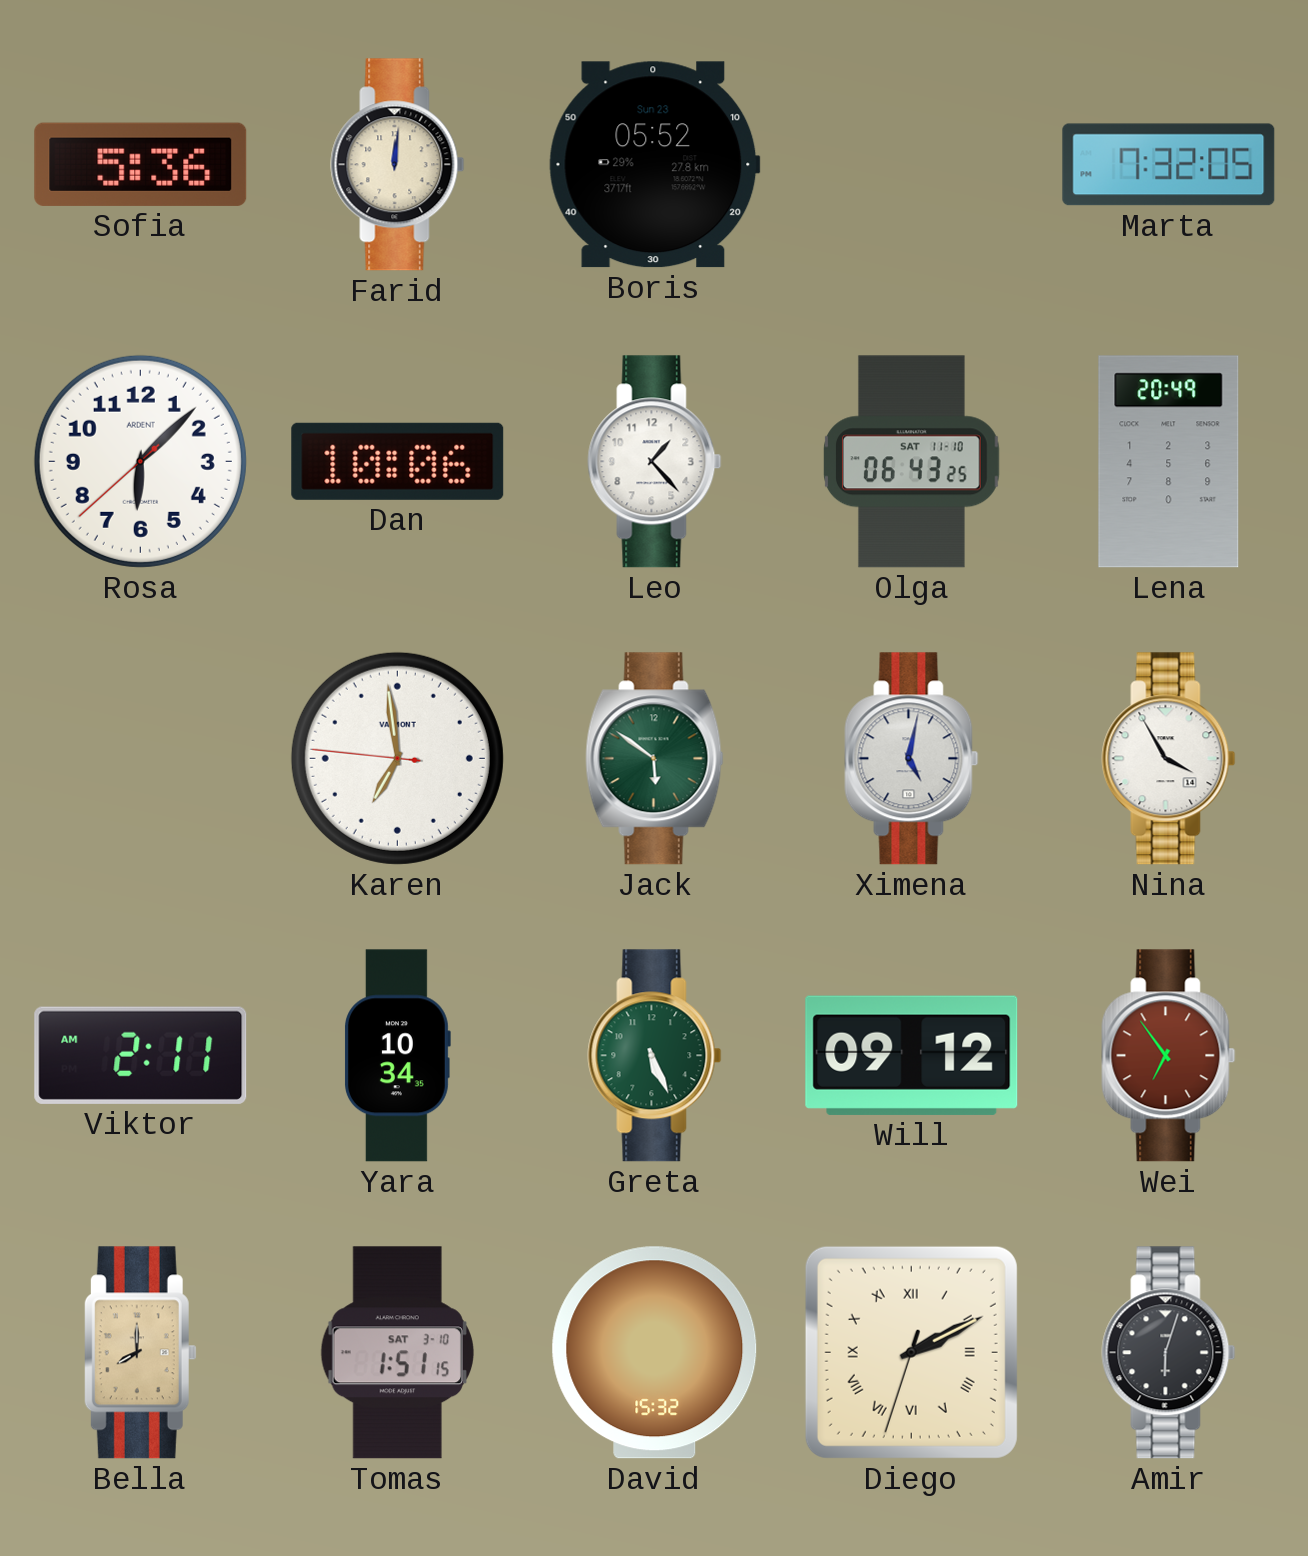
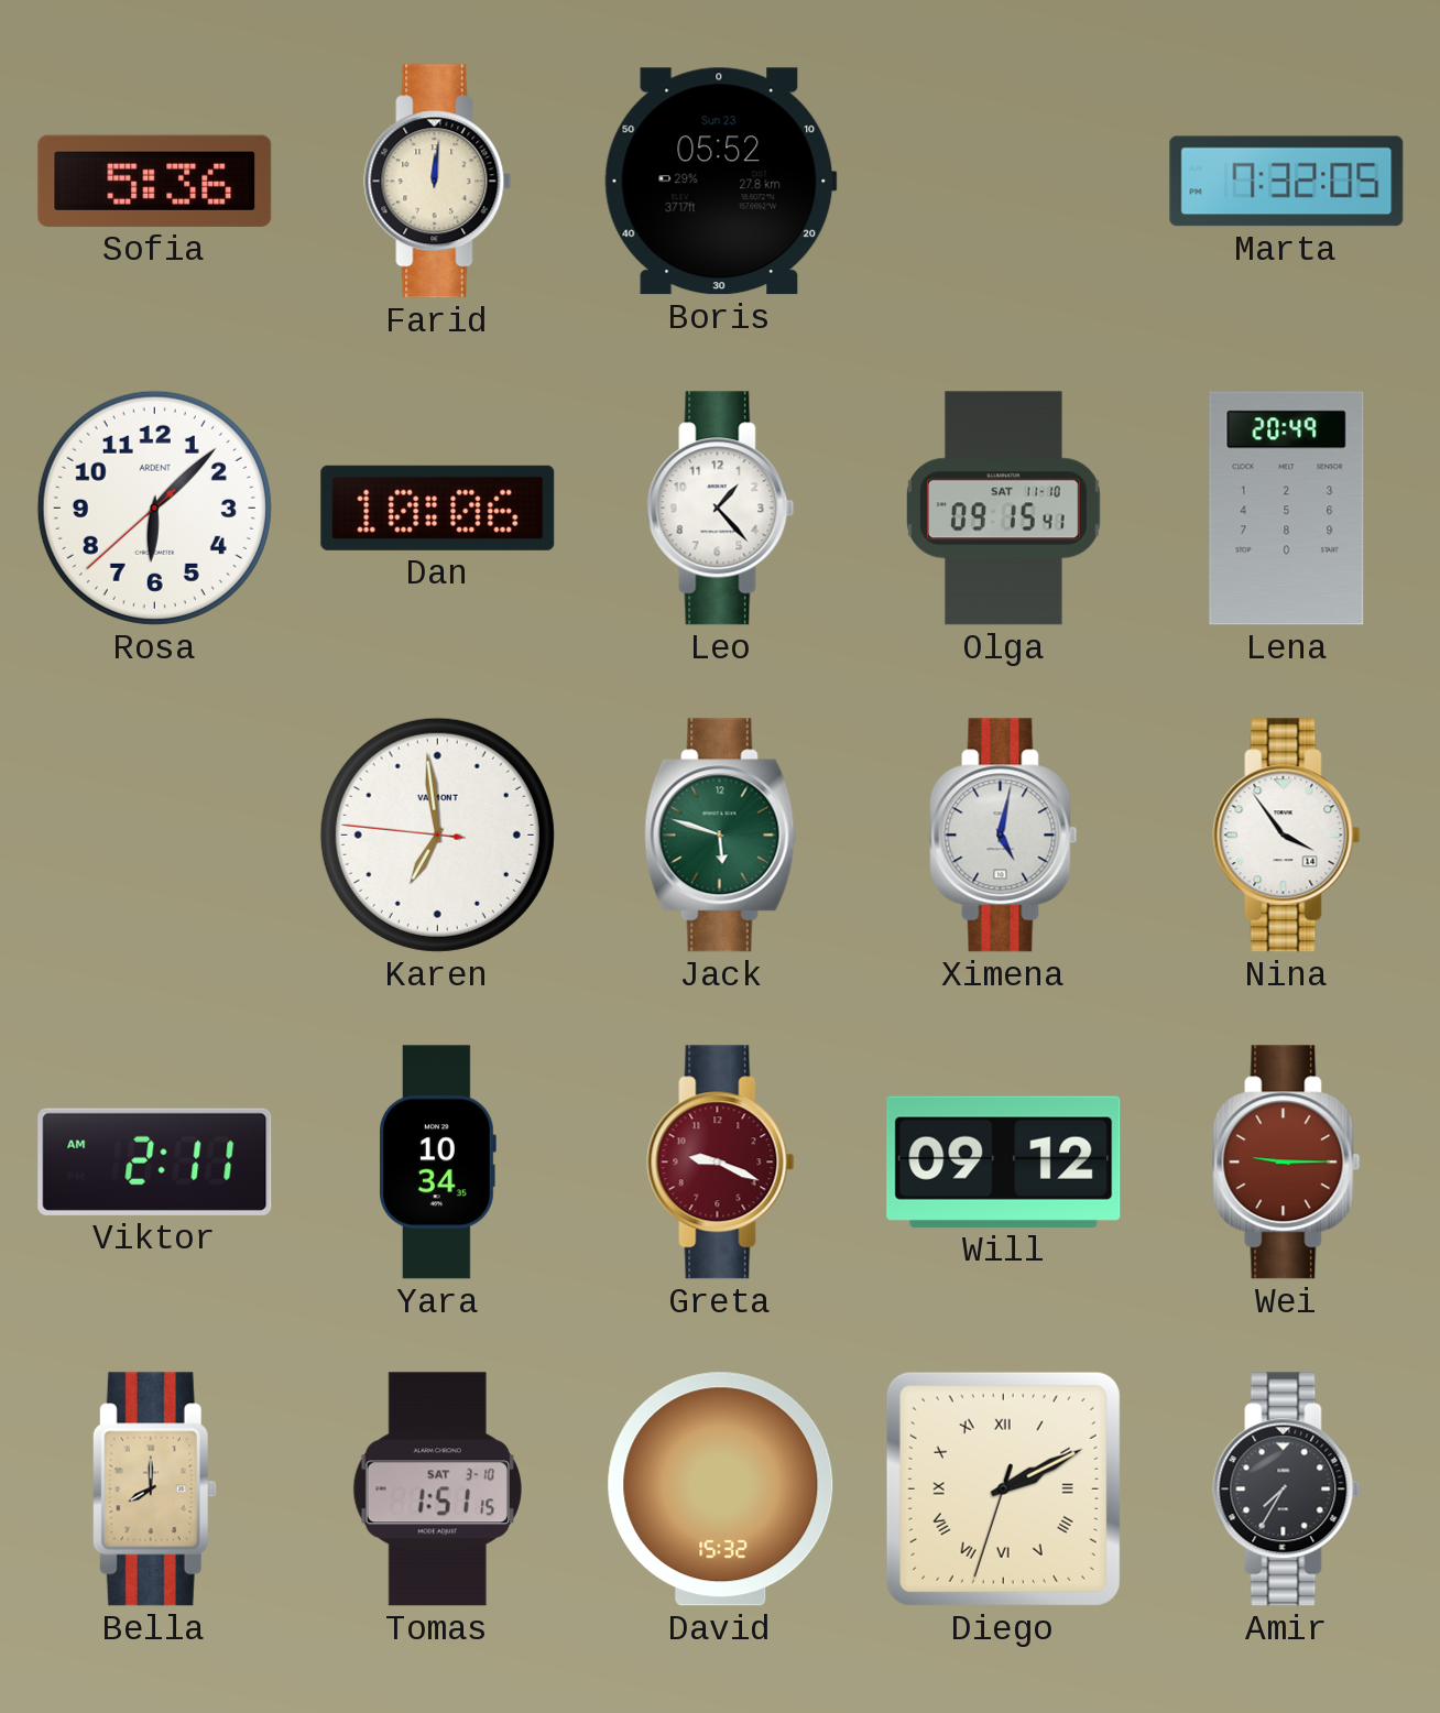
Olga: 06:43 -> 09:15
Jack: 5:51 -> 5:48
Nina: 3:55 -> 3:54
Greta: 5:26 -> 9:19
Greta dial: green -> burgundy
Wei: 6:54 -> 9:15
Amir: 6:03 -> 7:35
